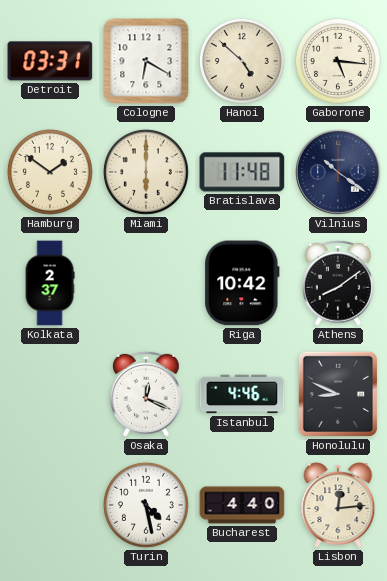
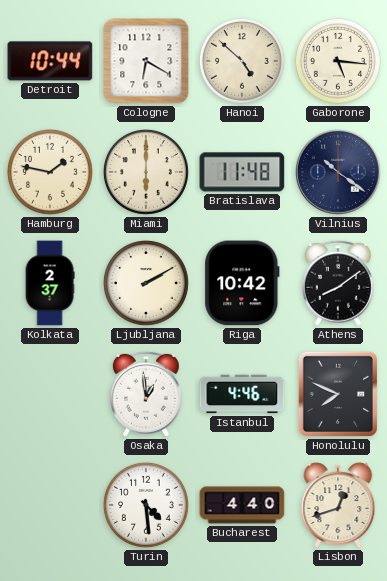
Detroit: 03:31 -> 10:44
Hamburg: 1:51 -> 1:47
Ljubljana: none -> 2:10
Osaka: 12:19 -> 12:59
Honolulu: 8:49 -> 7:49
Turin: 4:28 -> 4:29
Lisbon: 12:14 -> 12:42
